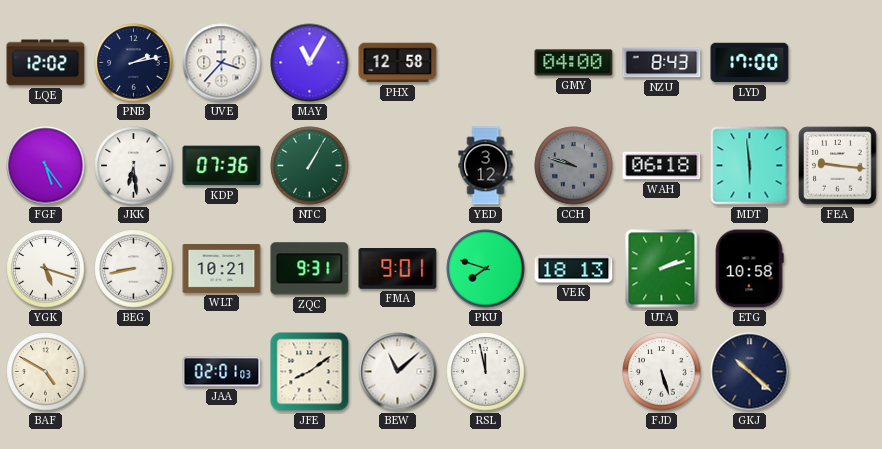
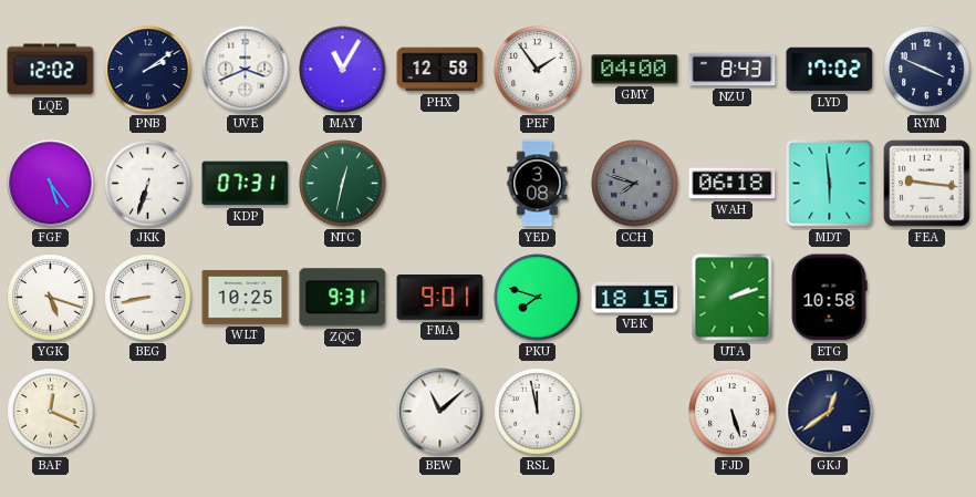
PNB: 2:13 -> 2:09
UVE: 3:37 -> 3:41
PEF: none -> 1:54
LYD: 17:00 -> 17:02
RYM: none -> 3:49
JKK: 6:29 -> 6:33
KDP: 07:36 -> 07:31
NTC: 1:05 -> 12:32
YED: 3:12 -> 3:08
CCH: 9:48 -> 7:48
WLT: 10:21 -> 10:25
VEK: 18:13 -> 18:15
BAF: 4:50 -> 12:19
JAA: 02:01 -> none
JFE: 8:09 -> none
GKJ: 10:22 -> 12:39
